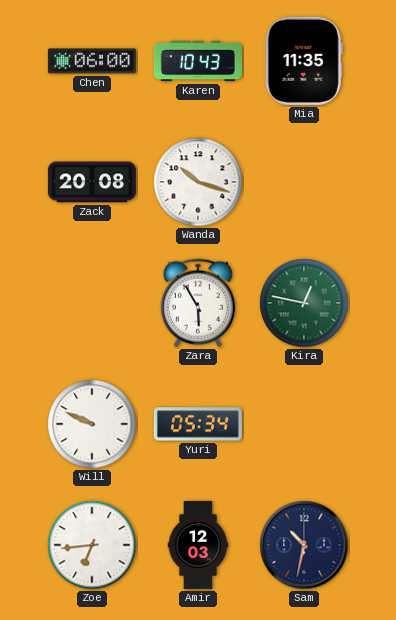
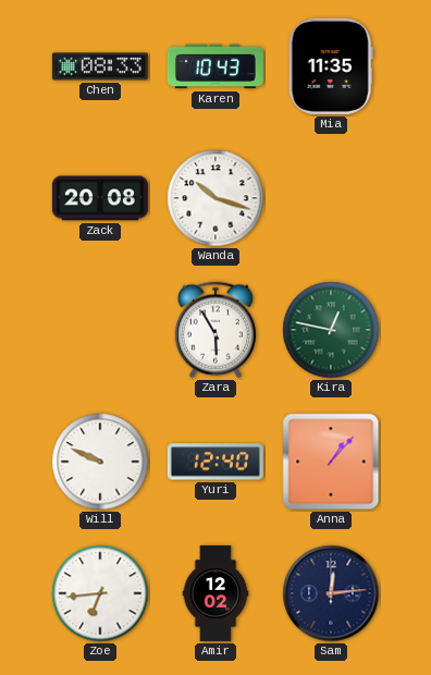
Chen: 06:00 -> 08:33
Yuri: 05:34 -> 12:40
Anna: none -> 1:07
Amir: 12:03 -> 12:02
Sam: 10:32 -> 12:14
